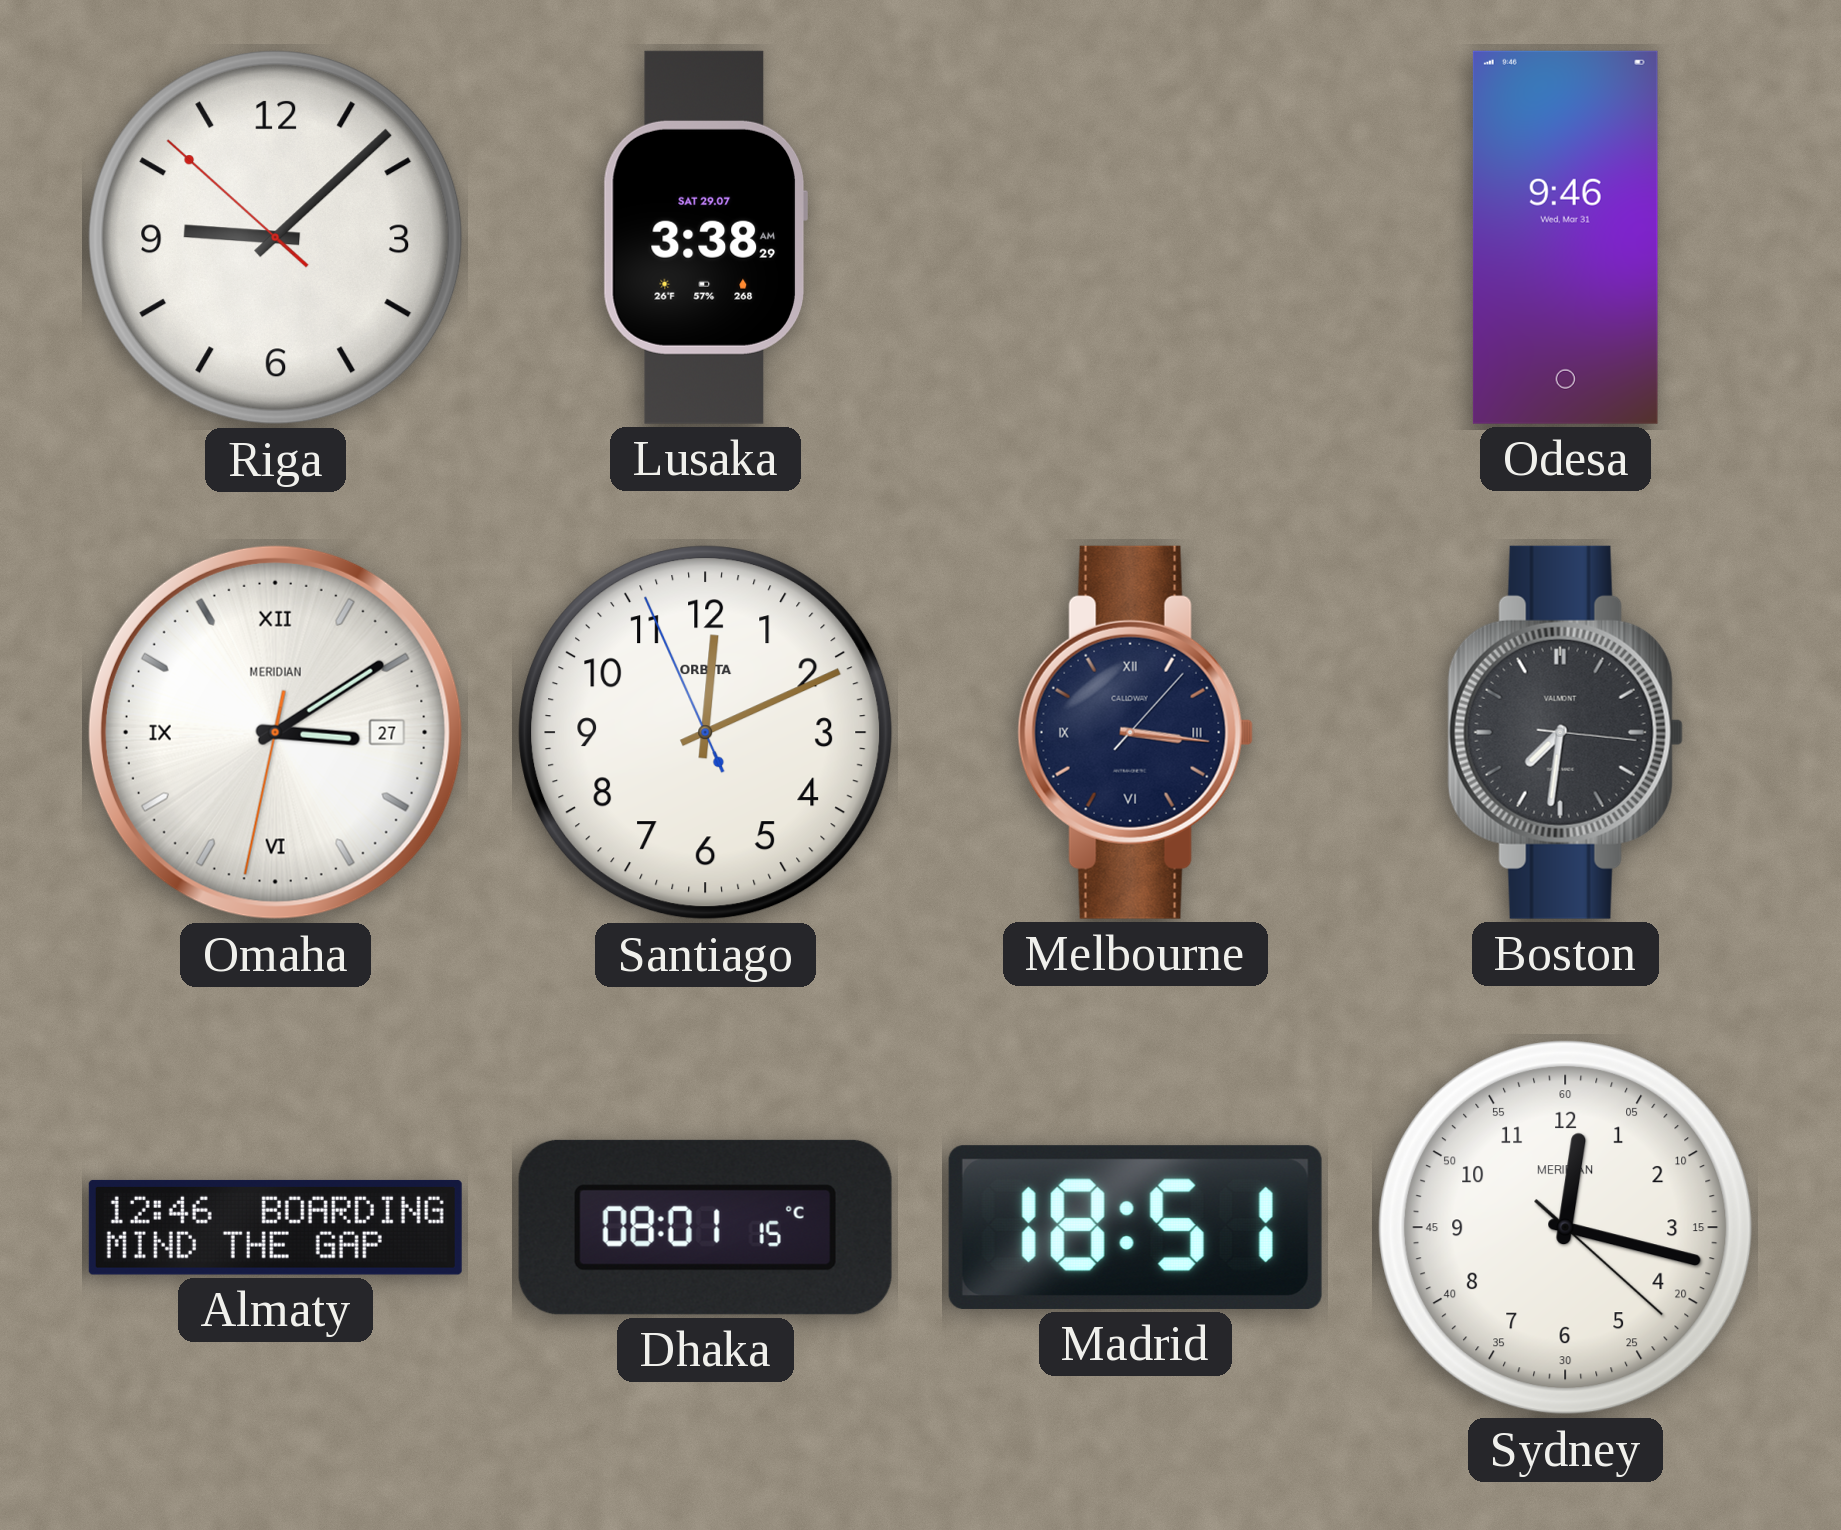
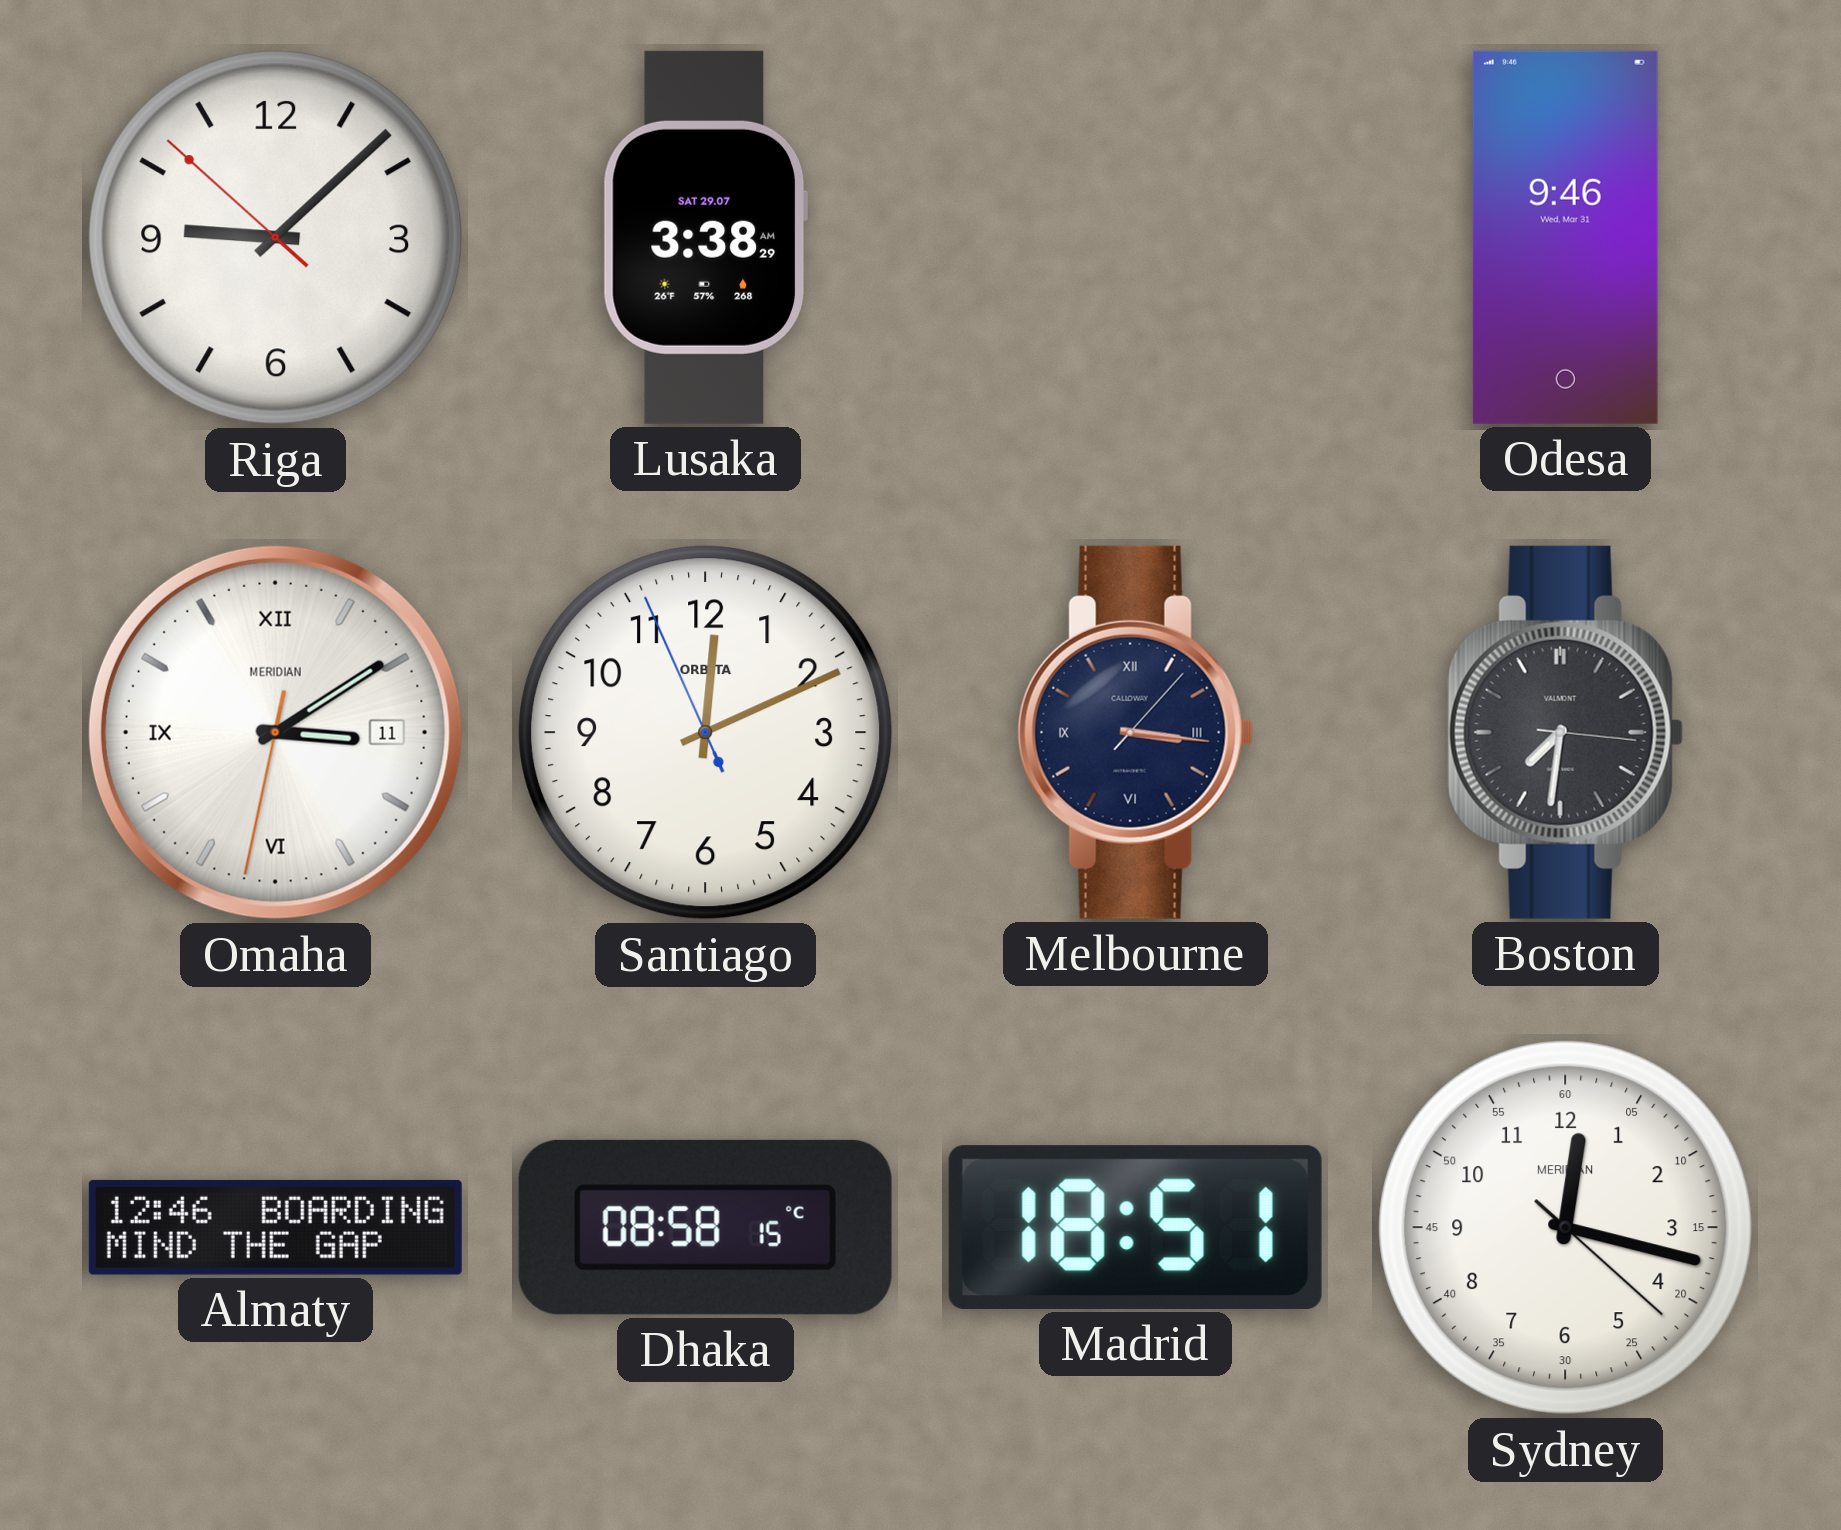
Omaha date: 27 -> 11
Dhaka: 08:01 -> 08:58
